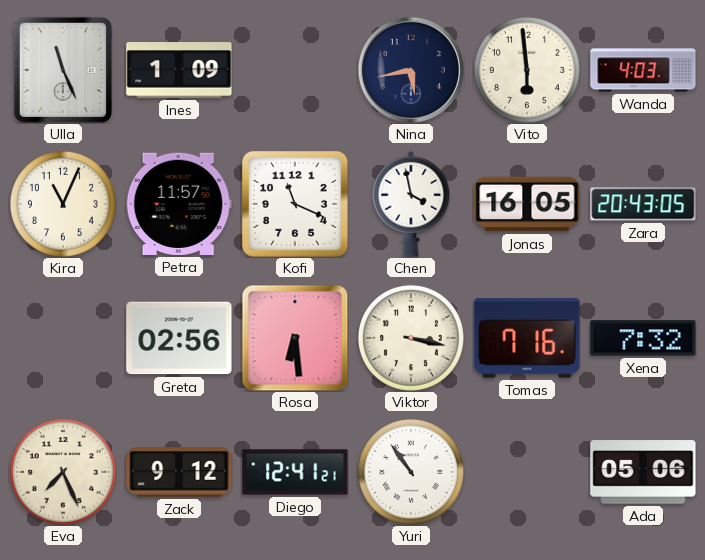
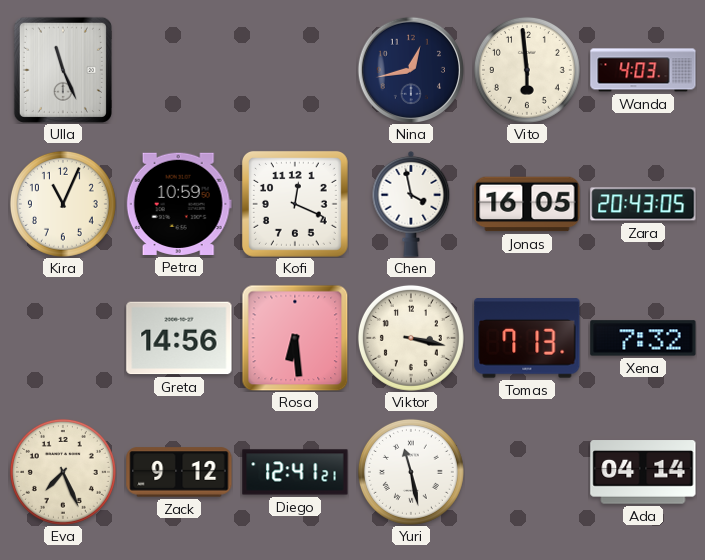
Ines: 1:09 -> none
Nina: 5:43 -> 12:43
Petra: 11:57 -> 10:59
Kofi: 11:19 -> 12:19
Greta: 02:56 -> 14:56
Tomas: 7:16 -> 7:13
Yuri: 10:54 -> 11:28
Ada: 05:06 -> 04:14
